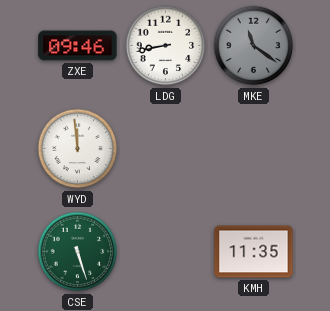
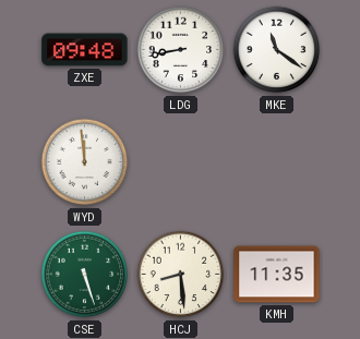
ZXE: 09:46 -> 09:48
MKE dial: grey -> white
HCJ: none -> 8:29
